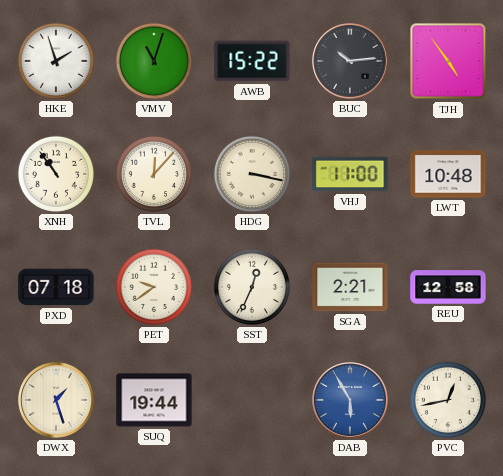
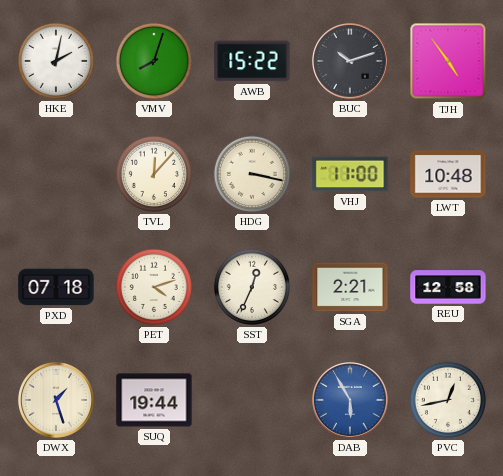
HKE: 1:57 -> 2:02
VMV: 11:03 -> 8:03
BUC: 10:14 -> 10:12
XNH: 10:54 -> none
PET: 9:39 -> 4:12
